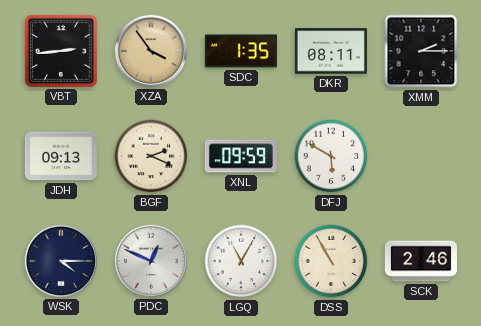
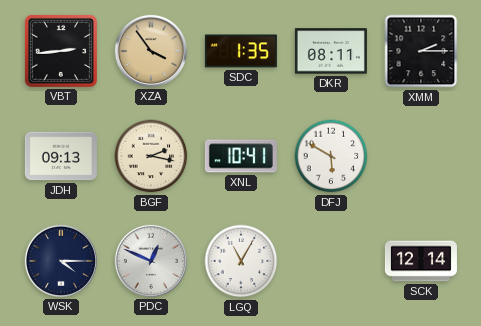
BGF: 2:19 -> 2:17
XNL: 09:59 -> 10:41
DSS: 10:55 -> none
SCK: 2:46 -> 12:14
